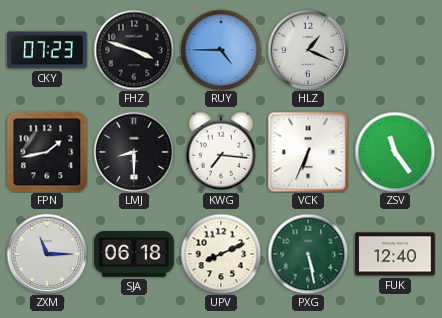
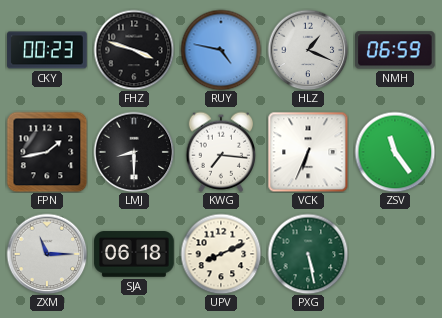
CKY: 07:23 -> 00:23
RUY: 4:45 -> 4:47
NMH: none -> 06:59
FUK: 12:40 -> none
